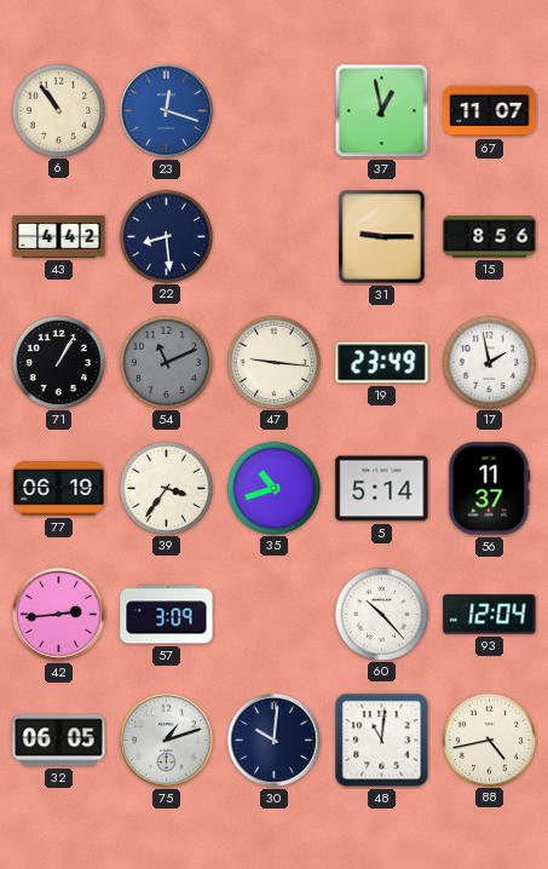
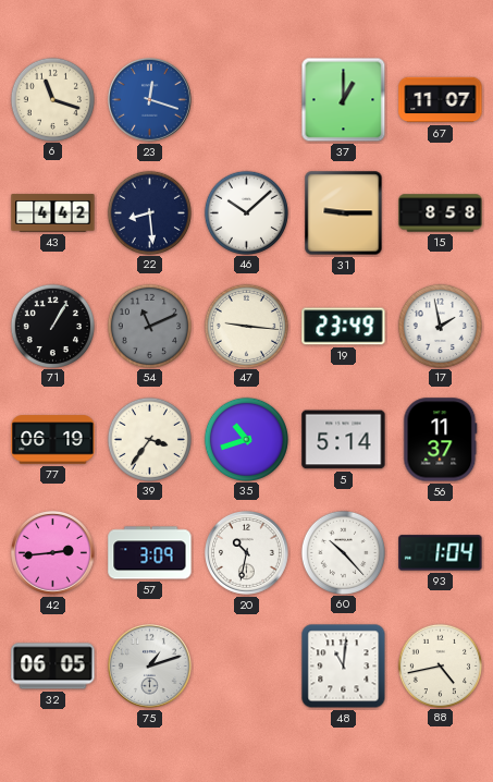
6: 10:54 -> 11:18
37: 12:58 -> 1:00
46: none -> 10:08
15: 8:56 -> 8:58
20: none -> 10:32
93: 12:04 -> 1:04
30: 10:01 -> none
